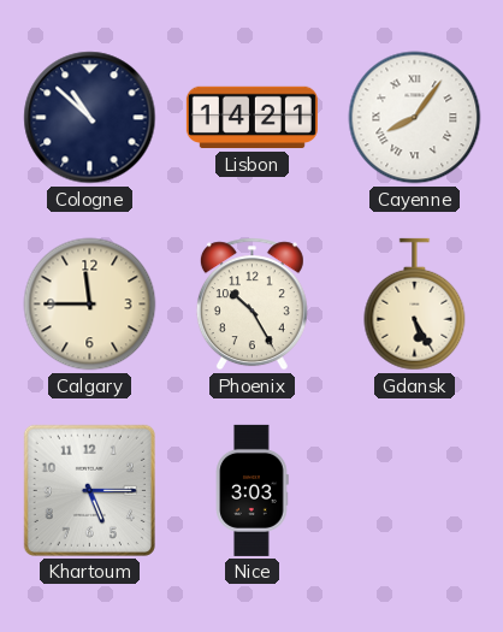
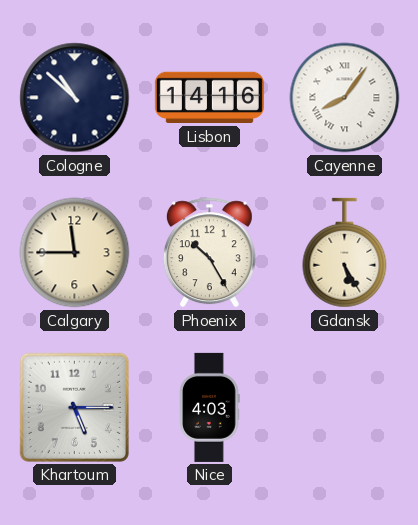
Lisbon: 14:21 -> 14:16
Nice: 3:03 -> 4:03
